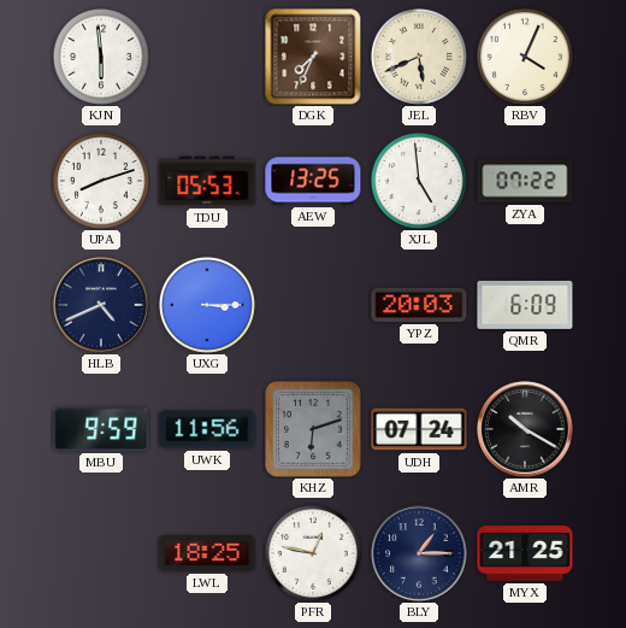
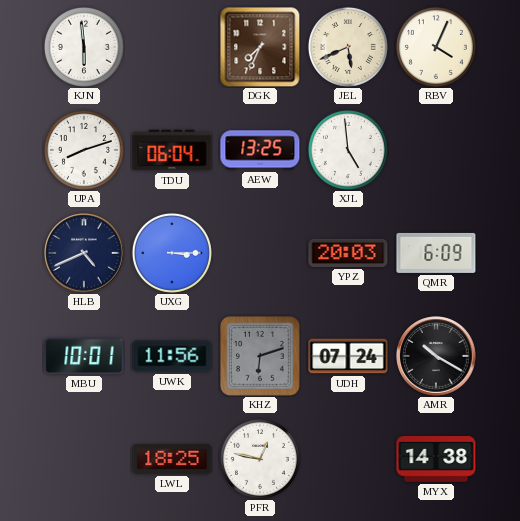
TDU: 05:53 -> 06:04
ZYA: 07:22 -> none
MBU: 9:59 -> 10:01
BLY: 1:15 -> none
MYX: 21:25 -> 14:38
